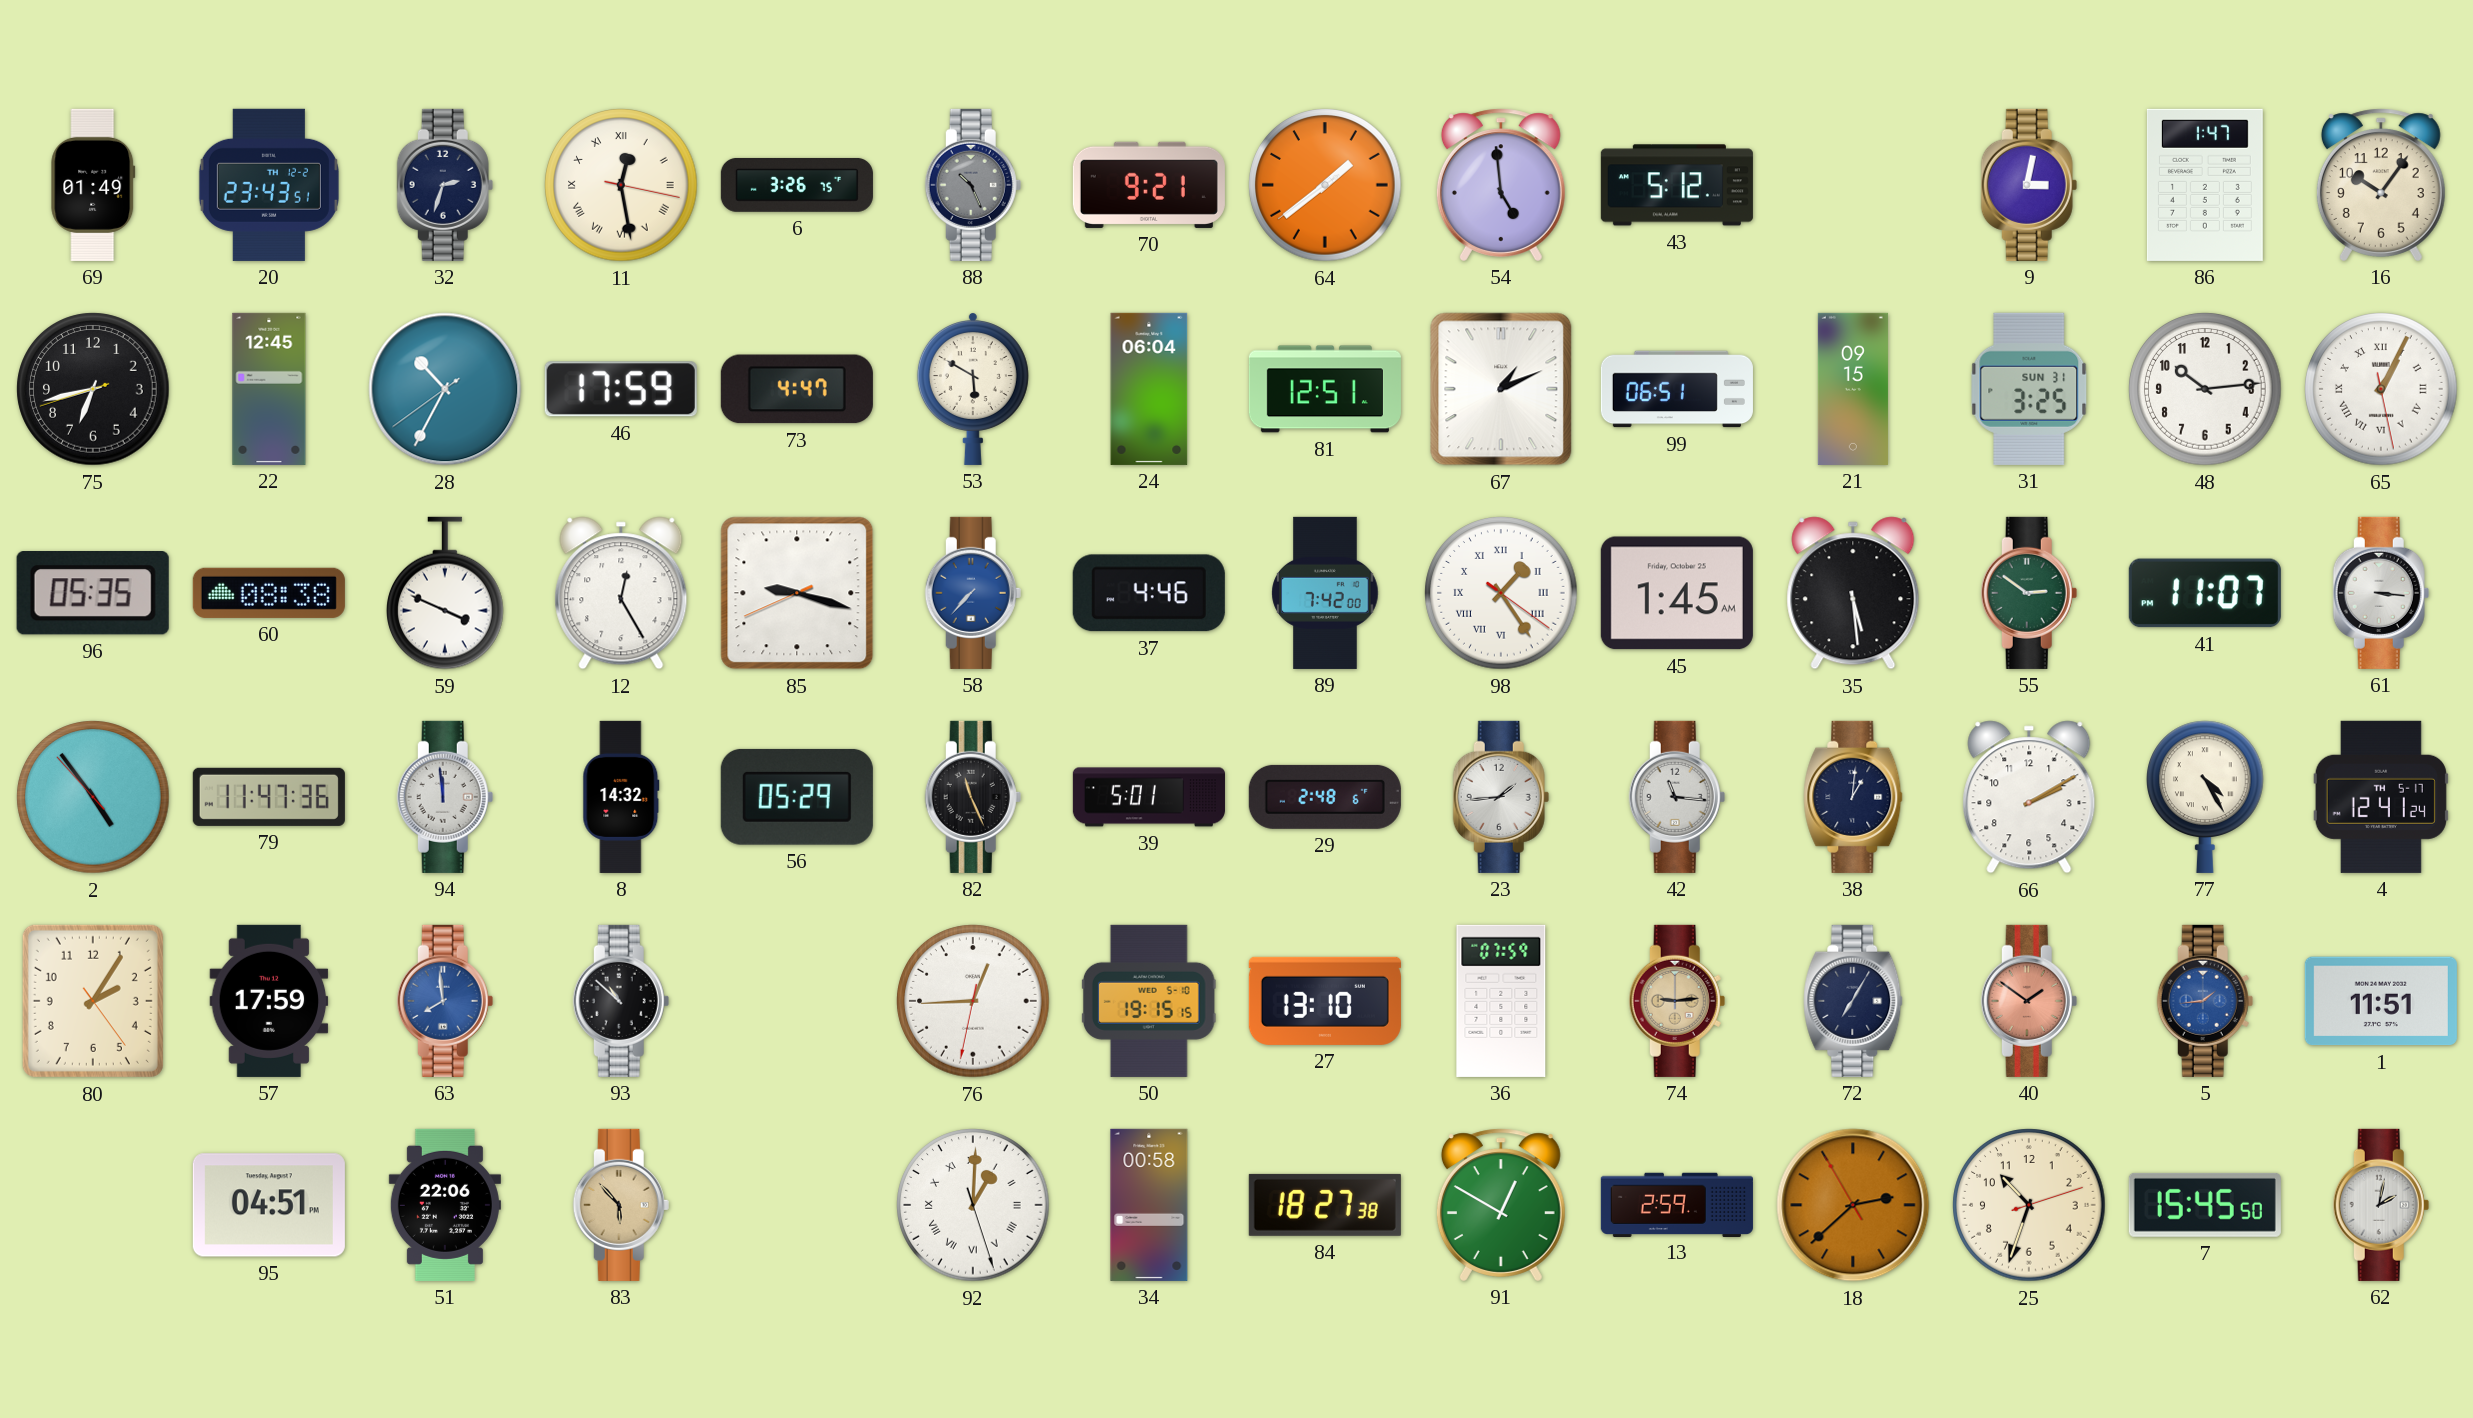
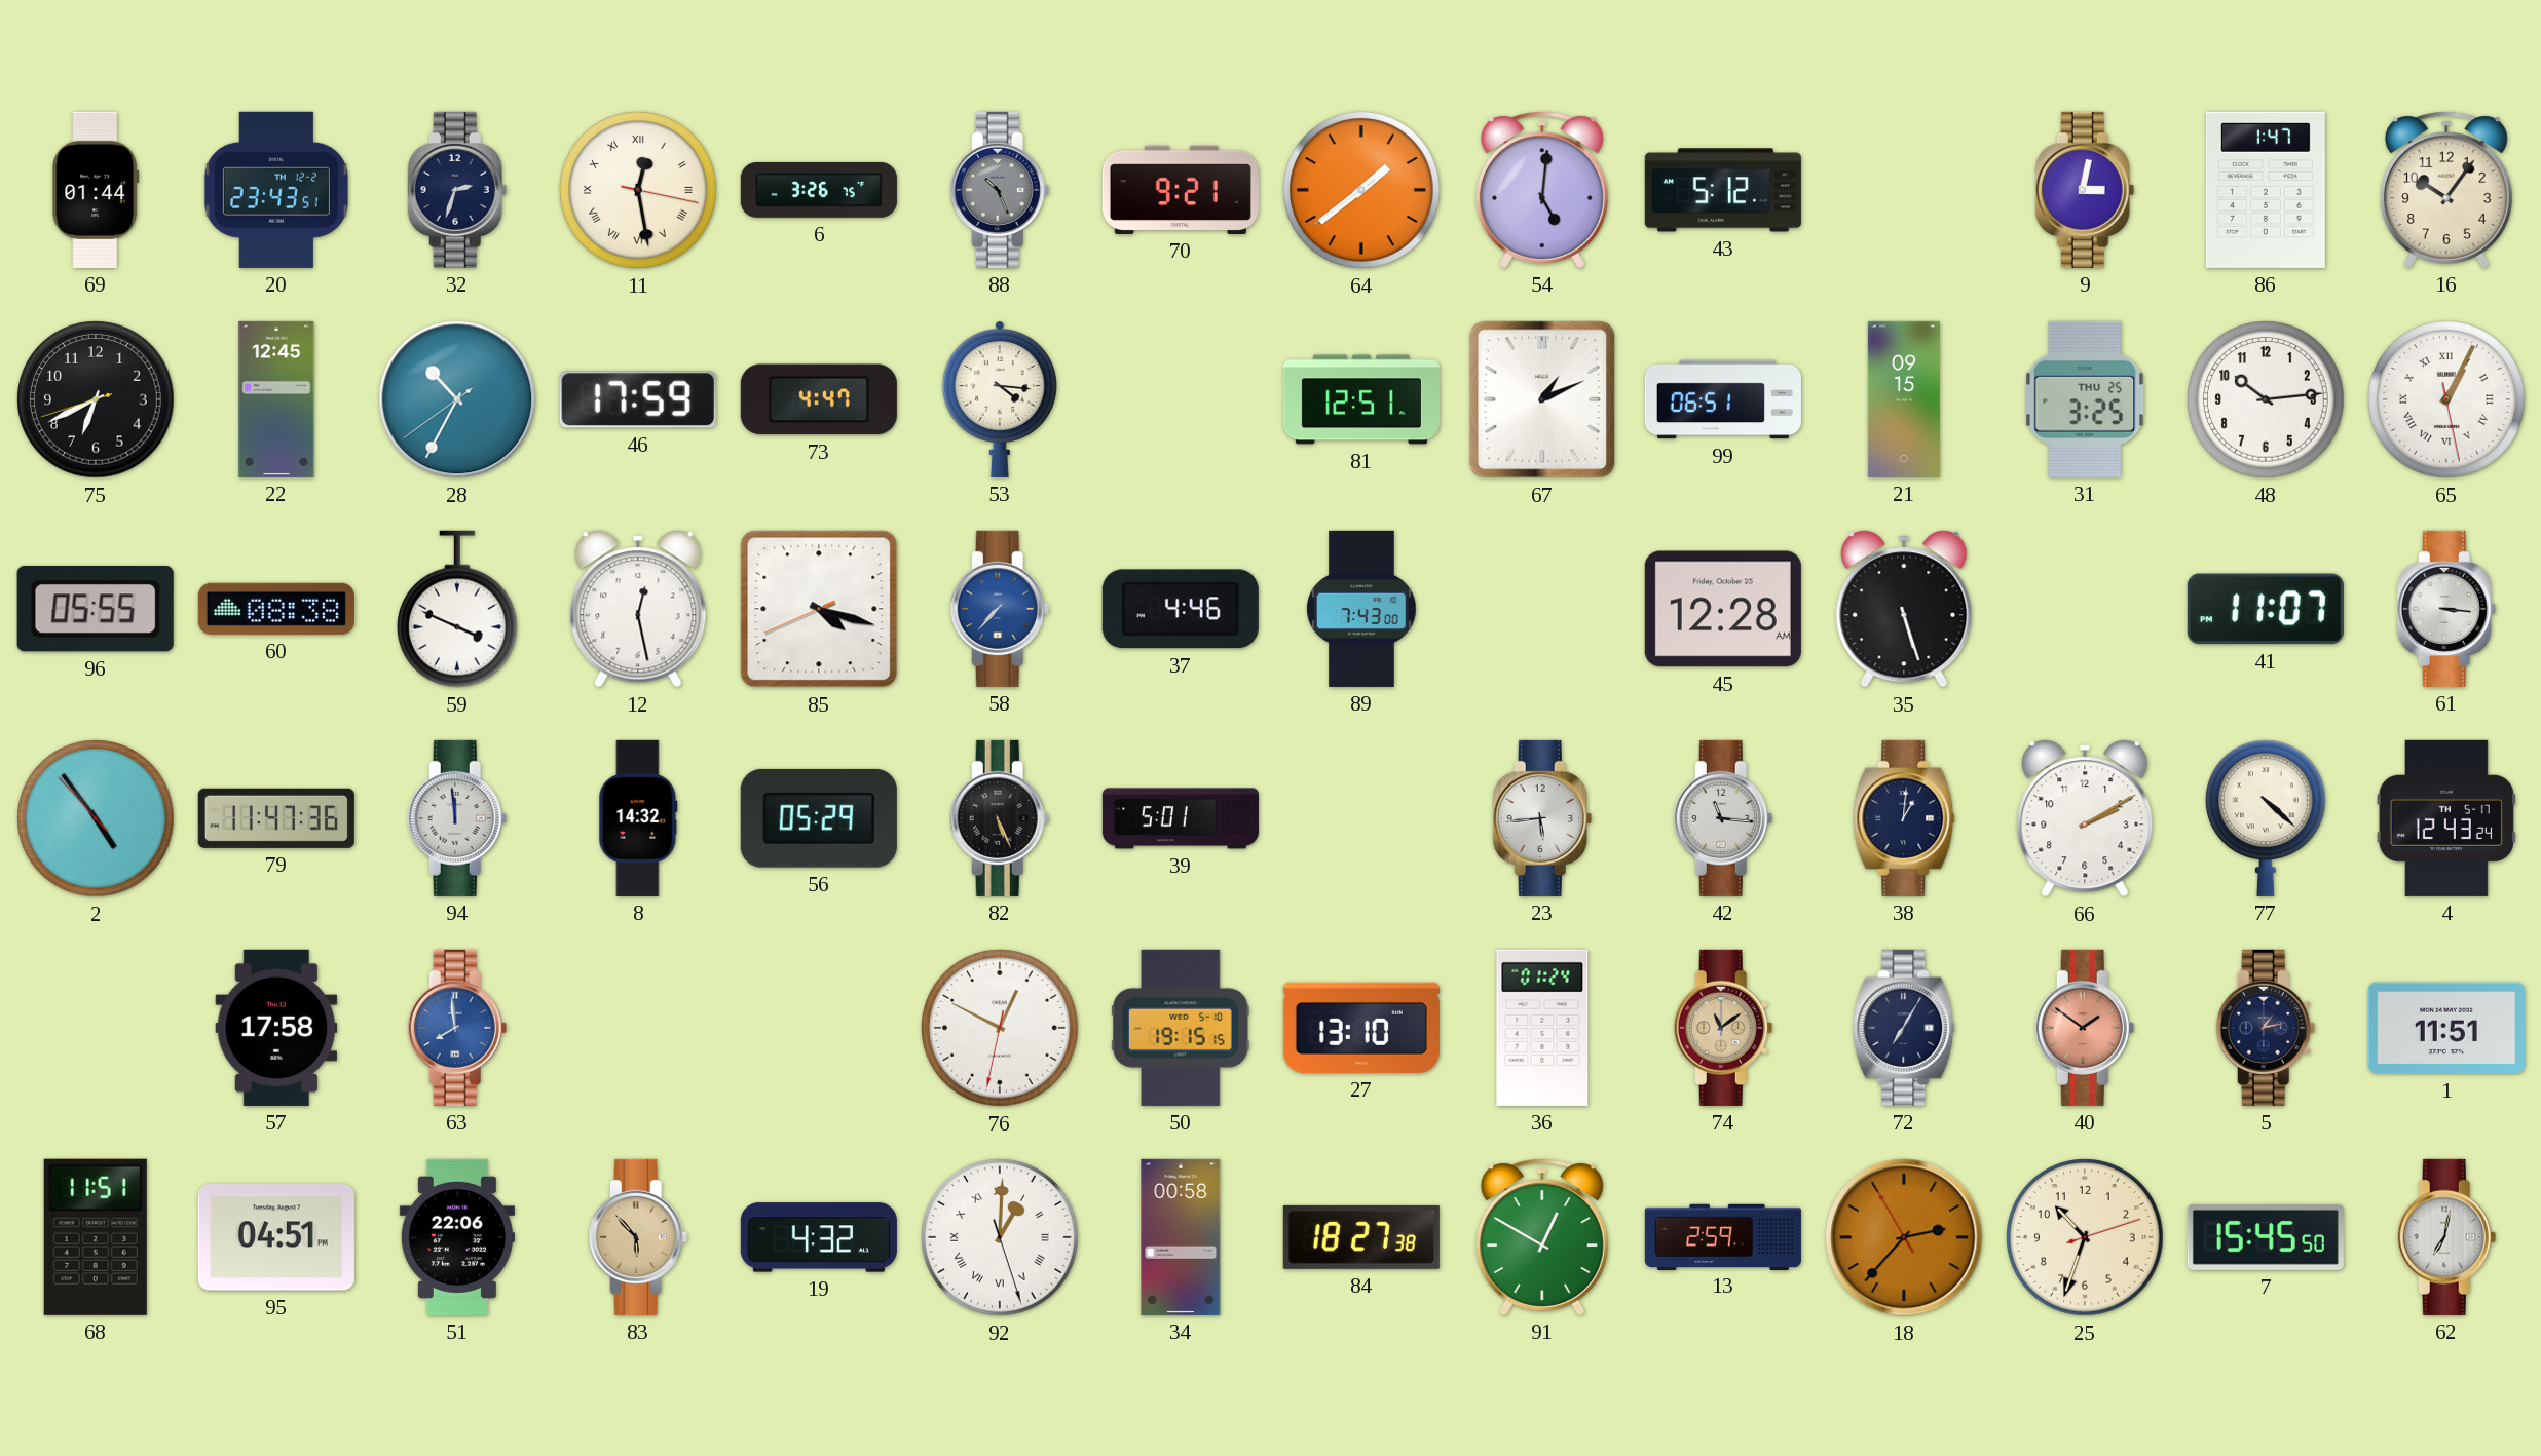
69: 01:49 -> 01:44
54: 4:59 -> 5:01
75: 6:42 -> 6:40
53: 5:50 -> 4:16
24: 06:04 -> none
31 date: SUN 31 -> THU 25
96: 05:35 -> 05:55
12: 12:25 -> 12:28
85: 9:17 -> 4:17
89: 7:42 -> 7:43
98: 1:24 -> none
45: 1:45 -> 12:28
35: 5:29 -> 5:27
55: 2:51 -> none
82: 11:26 -> 5:26
29: 2:48 -> none
23: 1:44 -> 5:44
77: 4:25 -> 4:22
4: 12:41 -> 12:43
80: 2:05 -> none
57: 17:59 -> 17:58
93: 10:52 -> none
76: 12:44 -> 12:49
36: 07:59 -> 01:24
74: 9:14 -> 11:09
5: 1:44 -> 1:13
5 dial: blue -> navy
68: none -> 11:51
19: none -> 4:32
18: 2:37 -> 2:36
62: 2:02 -> 7:02
